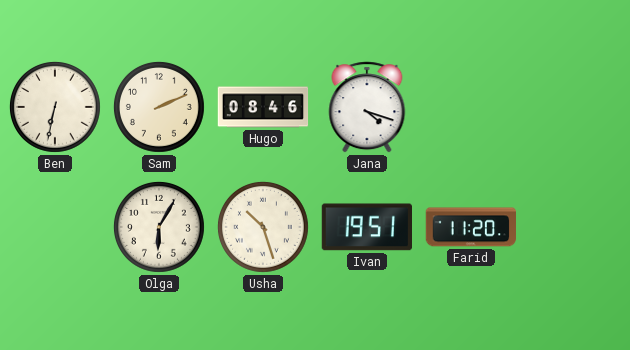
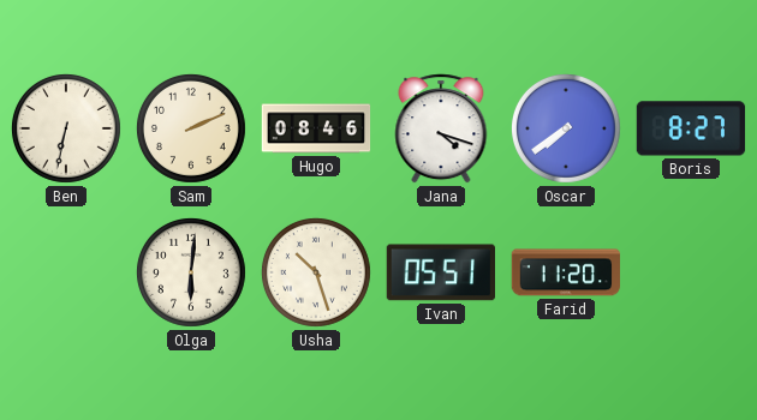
Oscar: none -> 7:39
Boris: none -> 8:27
Olga: 6:05 -> 6:01
Ivan: 19:51 -> 05:51
